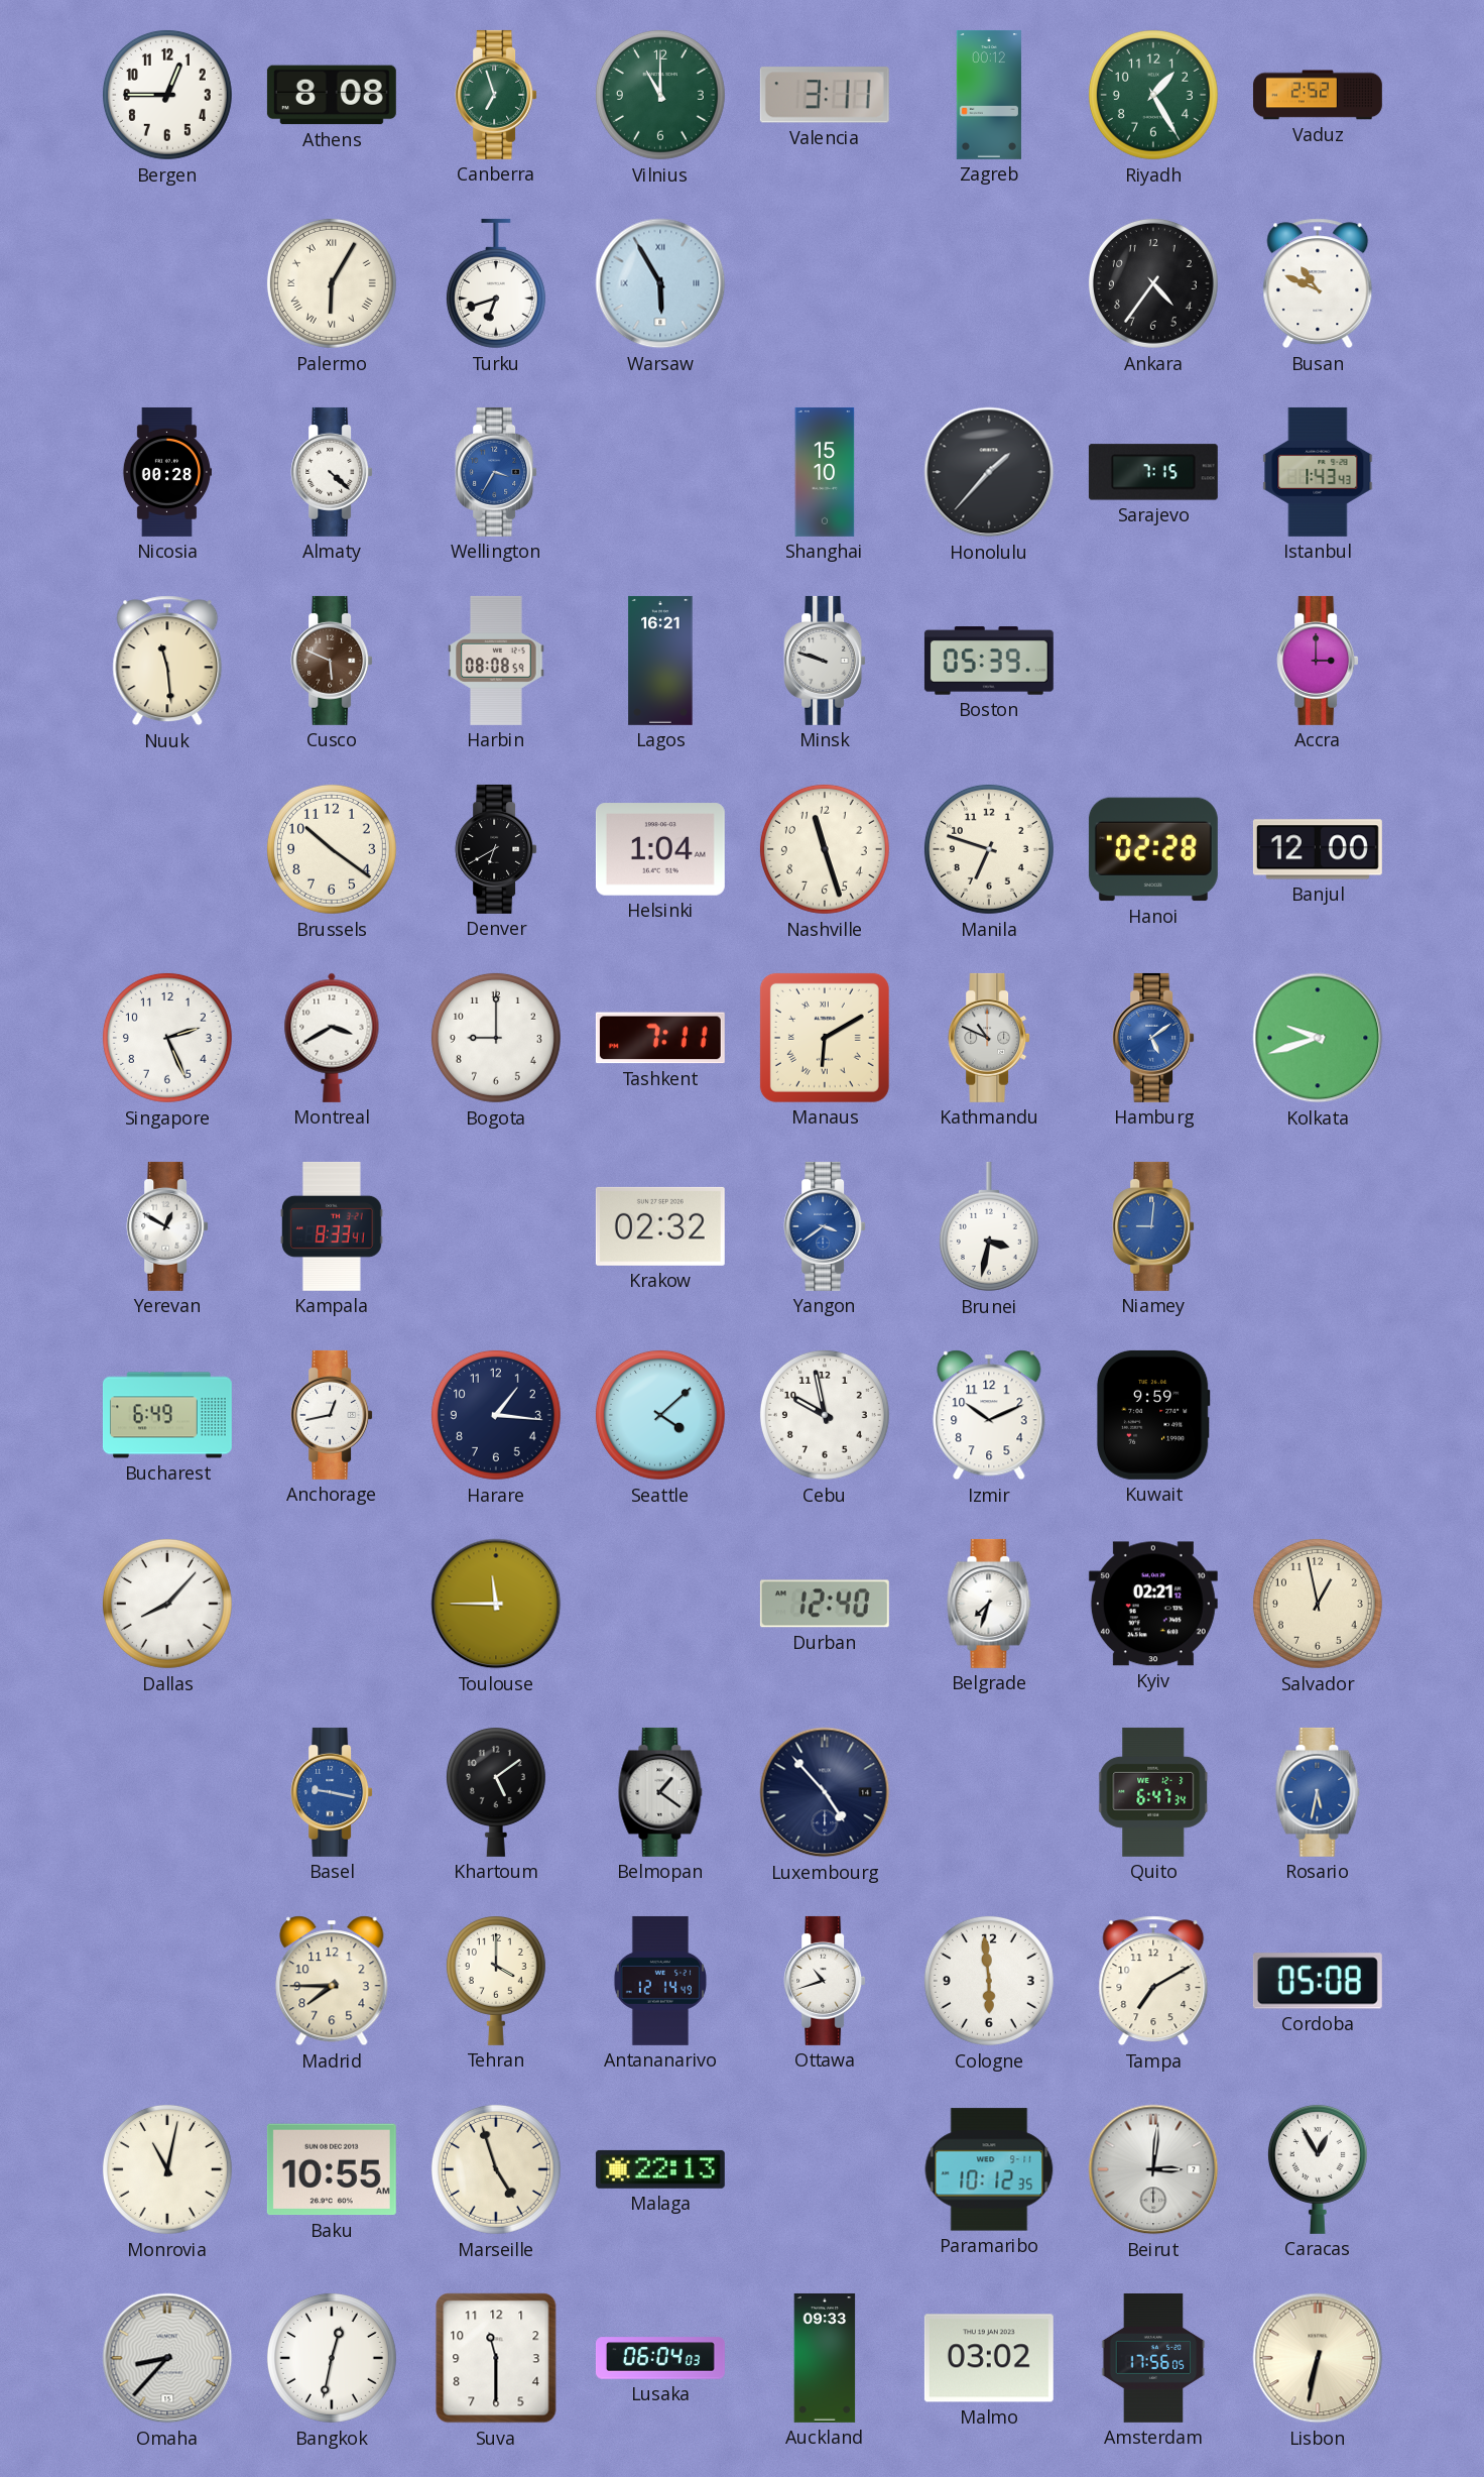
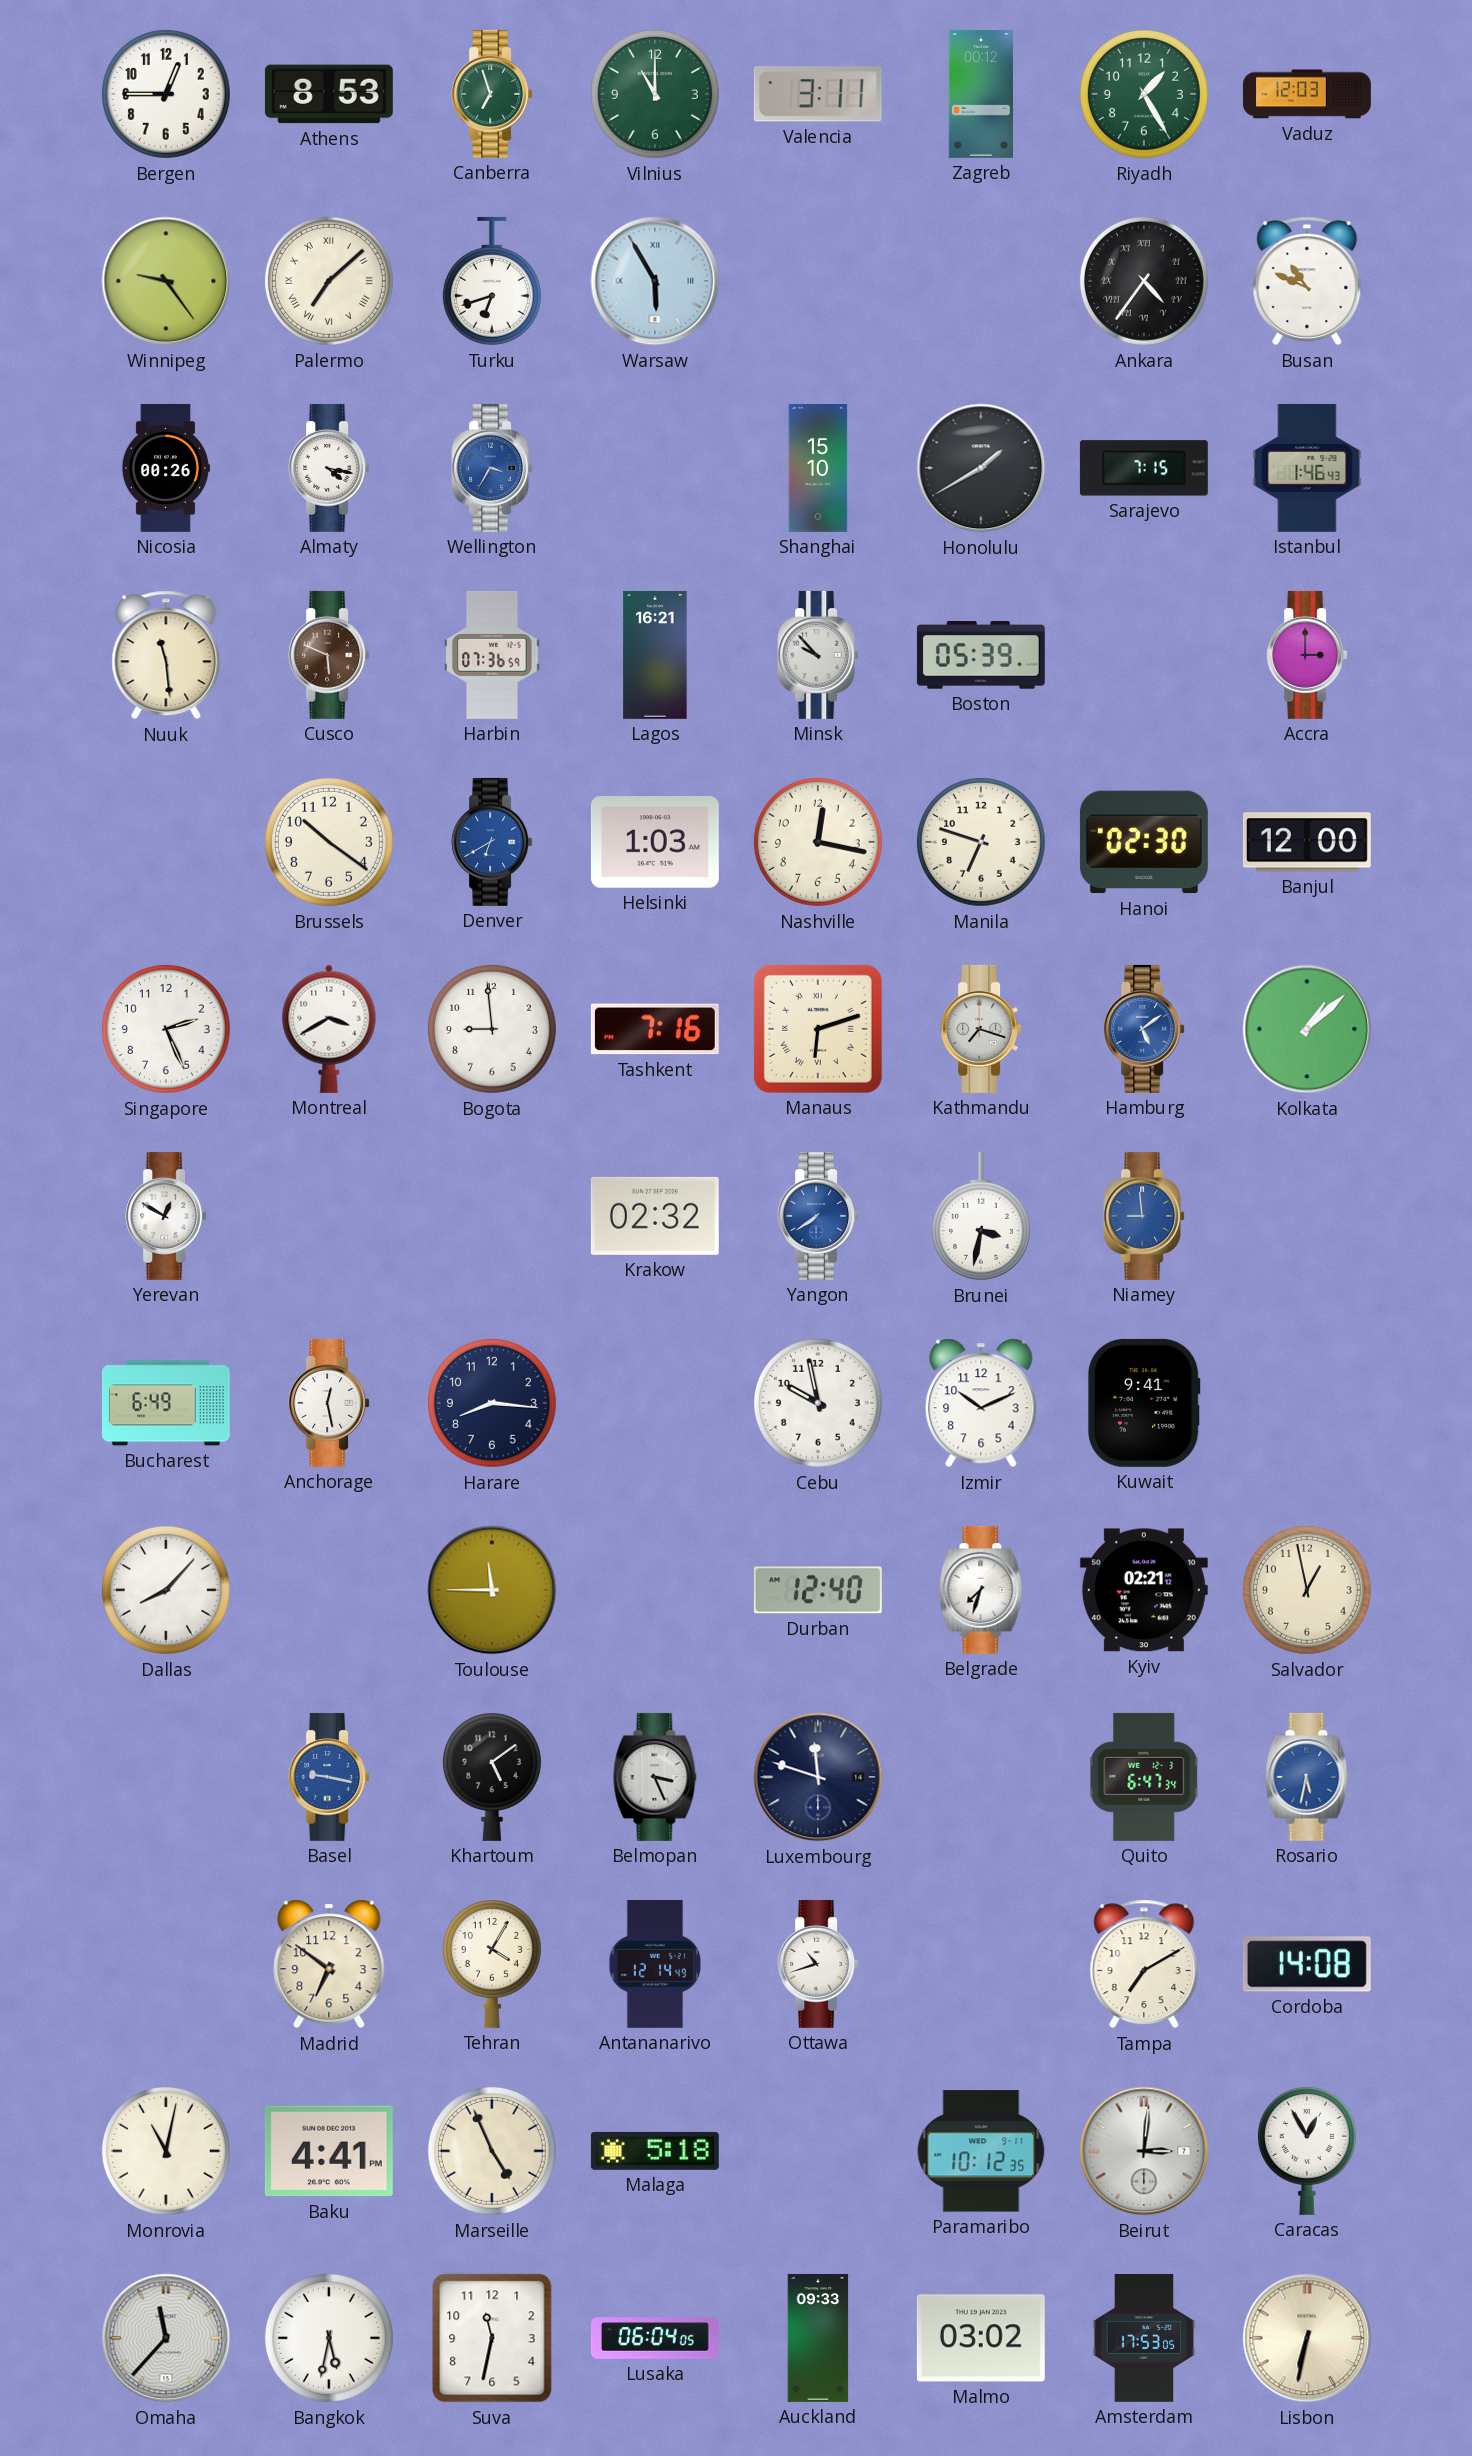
Athens: 8:08 -> 8:53
Vaduz: 2:52 -> 12:03
Winnipeg: none -> 9:24
Palermo: 6:05 -> 7:08
Ankara numerals: Arabic -> Roman
Nicosia: 00:28 -> 00:26
Almaty: 4:22 -> 4:17
Honolulu: 1:37 -> 1:40
Istanbul: 1:43 -> 1:46
Harbin: 08:08 -> 07:36
Minsk: 9:48 -> 9:53
Denver dial: black -> blue
Helsinki: 1:04 -> 1:03
Nashville: 11:27 -> 12:17
Hanoi: 02:28 -> 02:30
Bogota: 9:00 -> 8:59
Tashkent: 7:11 -> 7:16
Manaus: 6:10 -> 6:12
Kathmandu: 10:49 -> 7:18
Kolkata: 9:42 -> 1:08
Kampala: 8:33 -> none
Yangon: 3:39 -> 7:39
Niamey: 9:01 -> 8:59
Anchorage: 12:43 -> 12:28
Harare: 1:16 -> 8:16
Seattle: 4:08 -> none
Kuwait: 9:59 -> 9:41
Belmopan: 1:21 -> 3:26
Luxembourg: 4:53 -> 11:48
Madrid: 7:45 -> 6:51
Tehran: 4:00 -> 4:05
Cologne: 5:59 -> none
Cordoba: 05:08 -> 14:08
Baku: 10:55 -> 4:41
Marseille: 4:57 -> 4:56
Malaga: 22:13 -> 5:18
Omaha: 8:37 -> 11:37
Bangkok: 12:32 -> 5:32
Suva: 11:30 -> 11:32
Lusaka: 06:04:03 -> 06:04:05
Amsterdam: 17:56 -> 17:53
